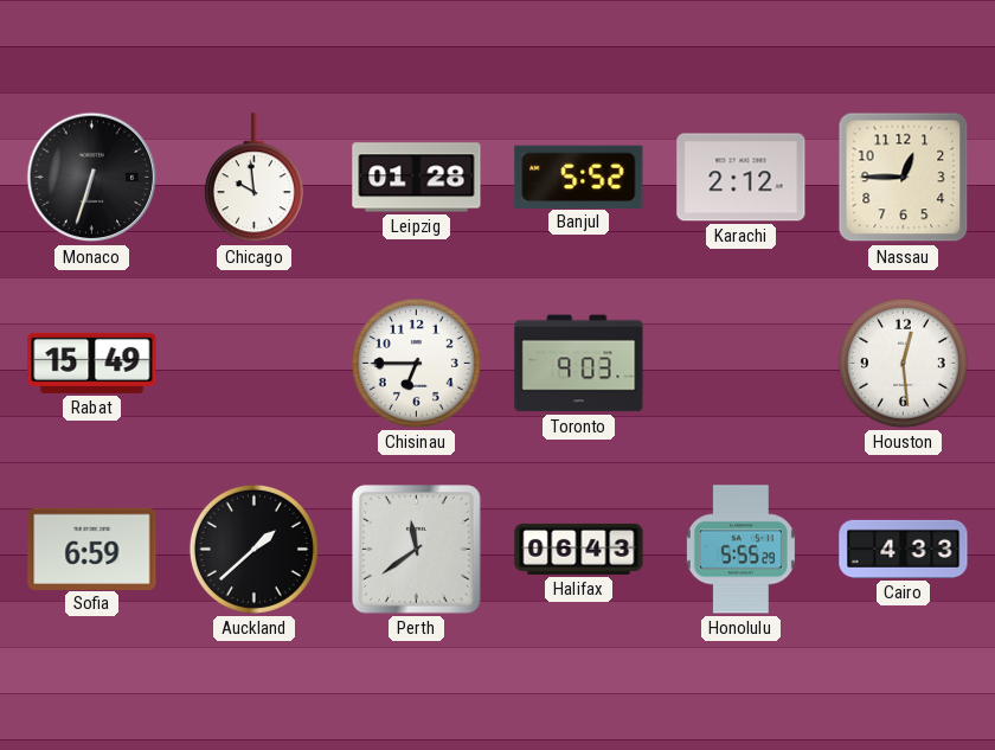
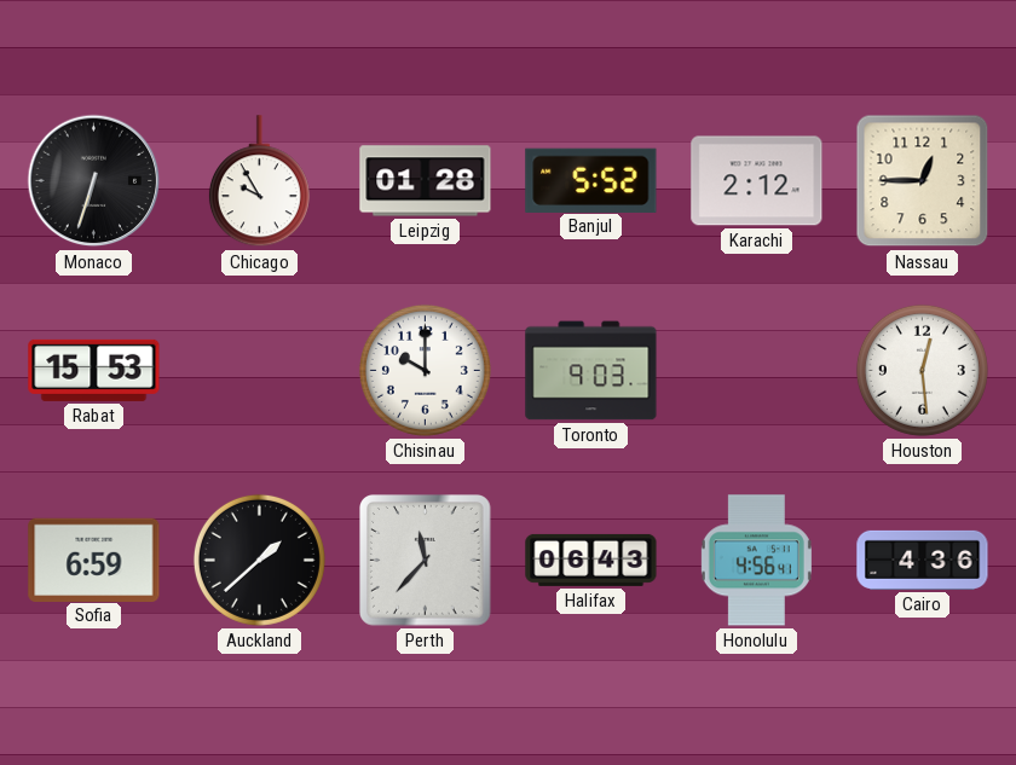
Chicago: 9:59 -> 9:55
Rabat: 15:49 -> 15:53
Chisinau: 6:45 -> 10:00
Perth: 11:39 -> 11:37
Honolulu: 5:55 -> 4:56
Cairo: 4:33 -> 4:36
